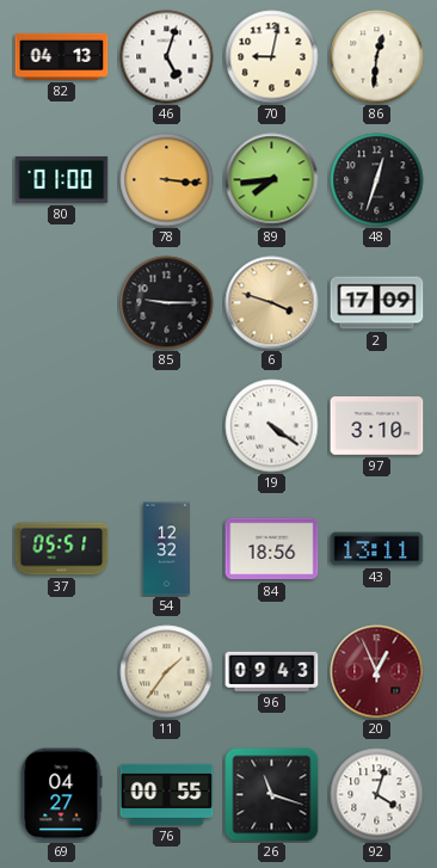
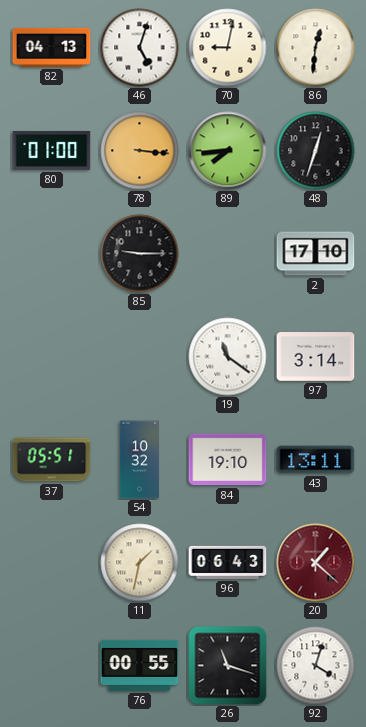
6: 3:48 -> none
2: 17:09 -> 17:10
19: 4:21 -> 11:21
97: 3:10 -> 3:14
54: 12:32 -> 10:32
84: 18:56 -> 19:10
11: 1:36 -> 1:32
96: 09:43 -> 06:43
20: 12:56 -> 1:22
69: 04:27 -> none
